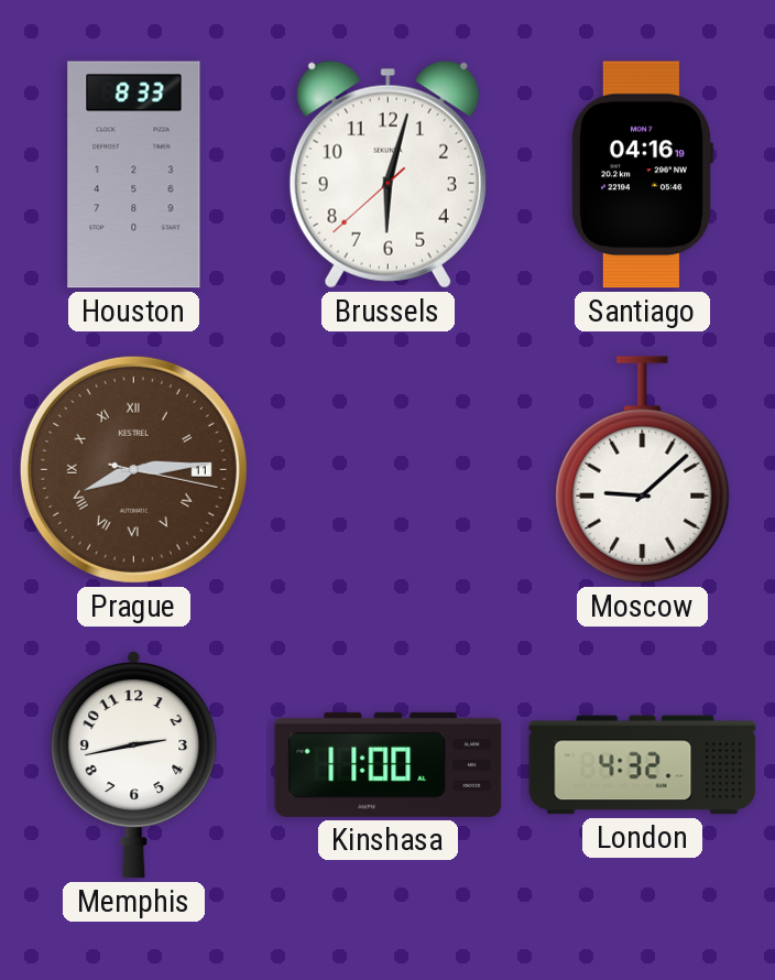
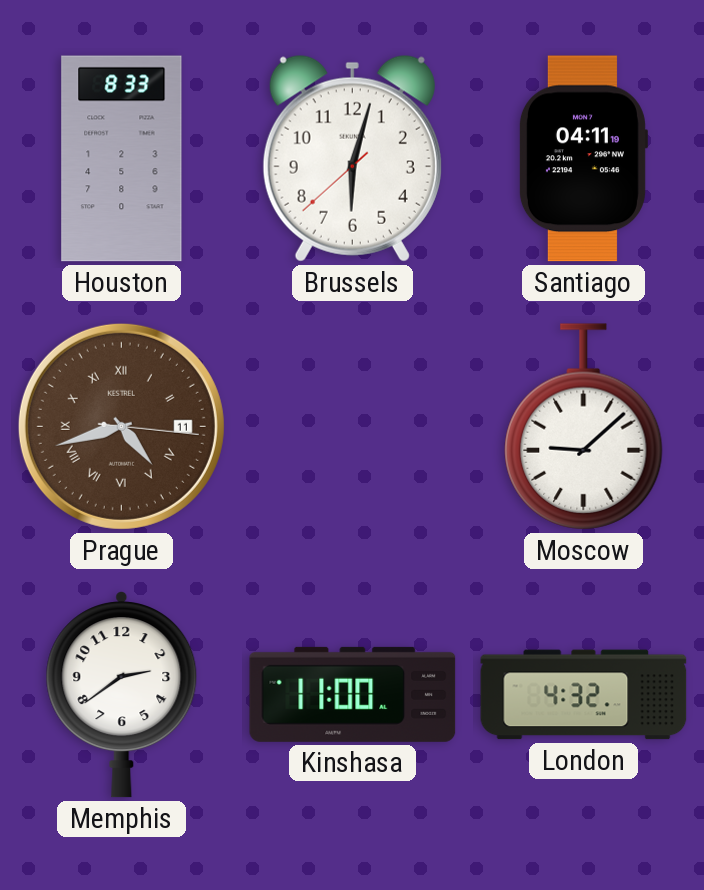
Santiago: 04:16 -> 04:11
Prague: 8:14 -> 4:42
Memphis: 2:43 -> 2:39
